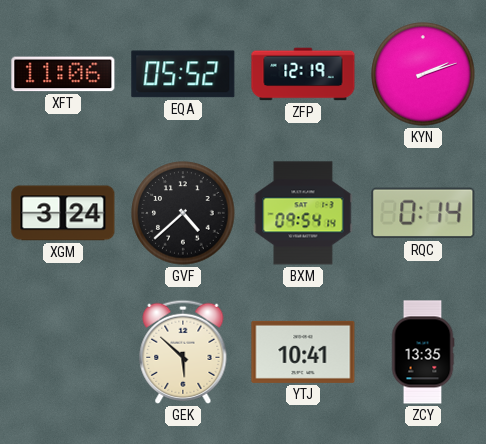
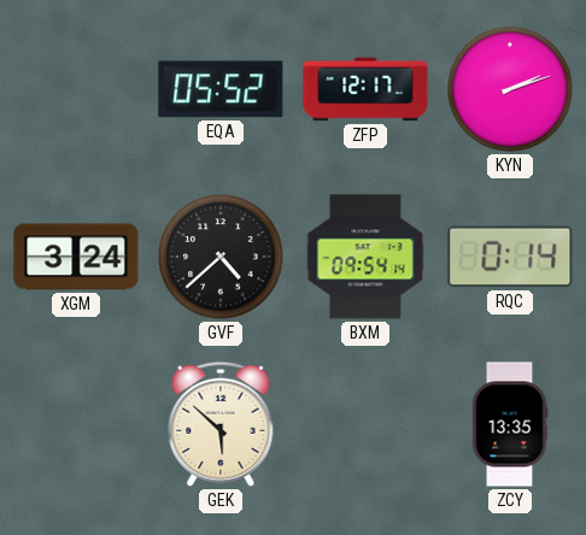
XFT: 11:06 -> none
ZFP: 12:19 -> 12:17
YTJ: 10:41 -> none
